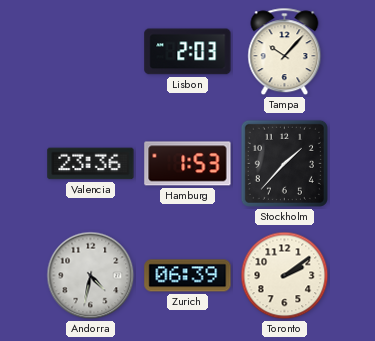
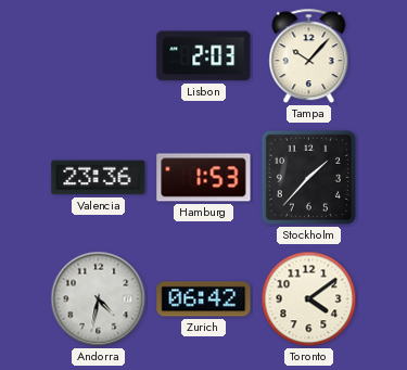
Zurich: 06:39 -> 06:42
Toronto: 2:09 -> 4:09
